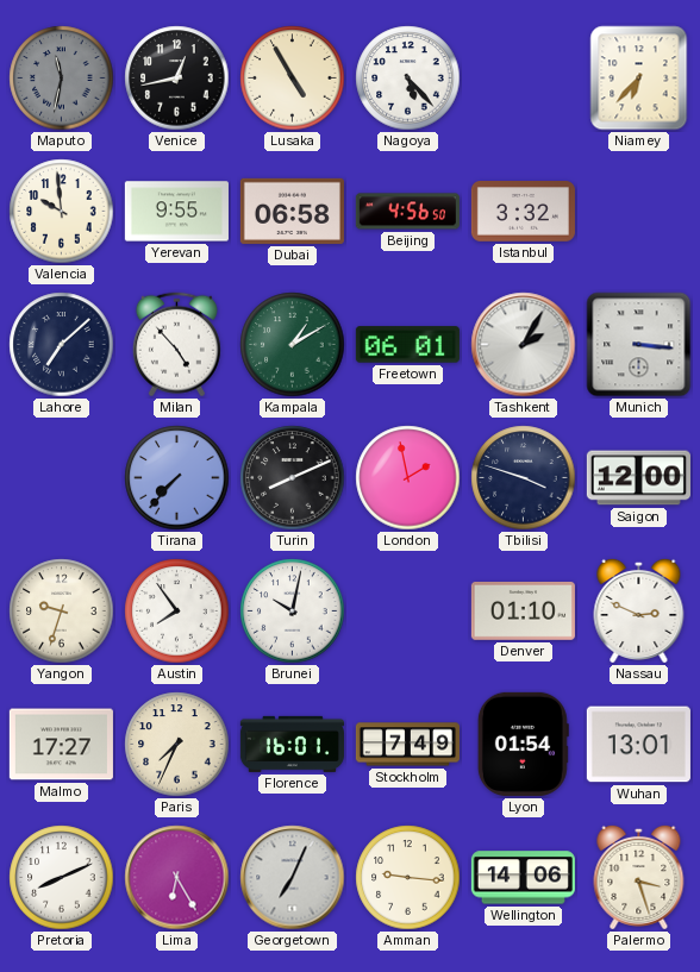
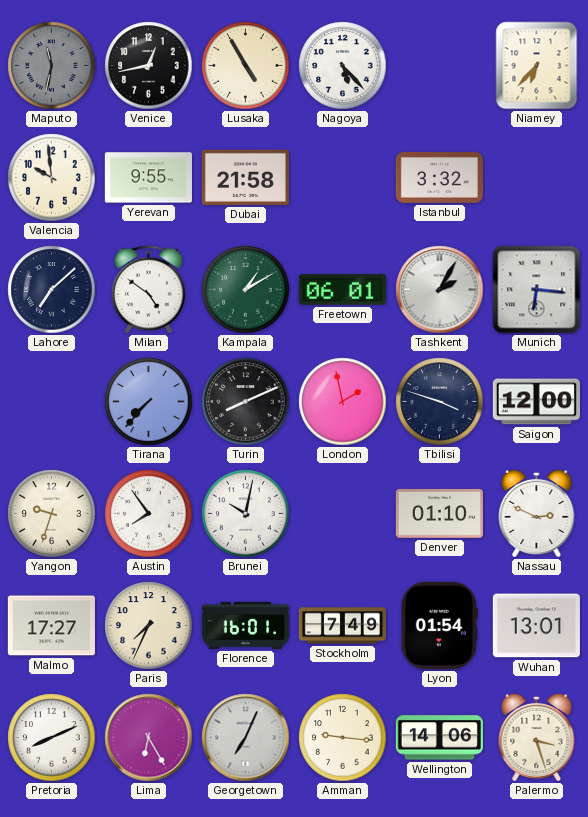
Dubai: 06:58 -> 21:58
Beijing: 4:56 -> none
Milan: 4:53 -> 4:51
Munich: 3:16 -> 6:16
